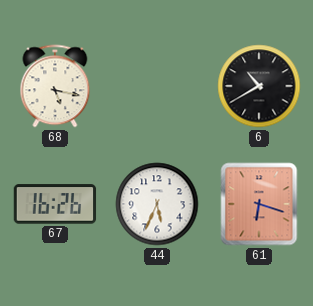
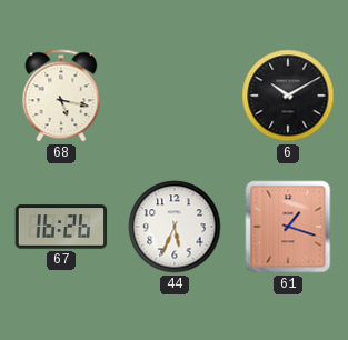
6: 10:40 -> 10:10
61: 6:18 -> 1:18
